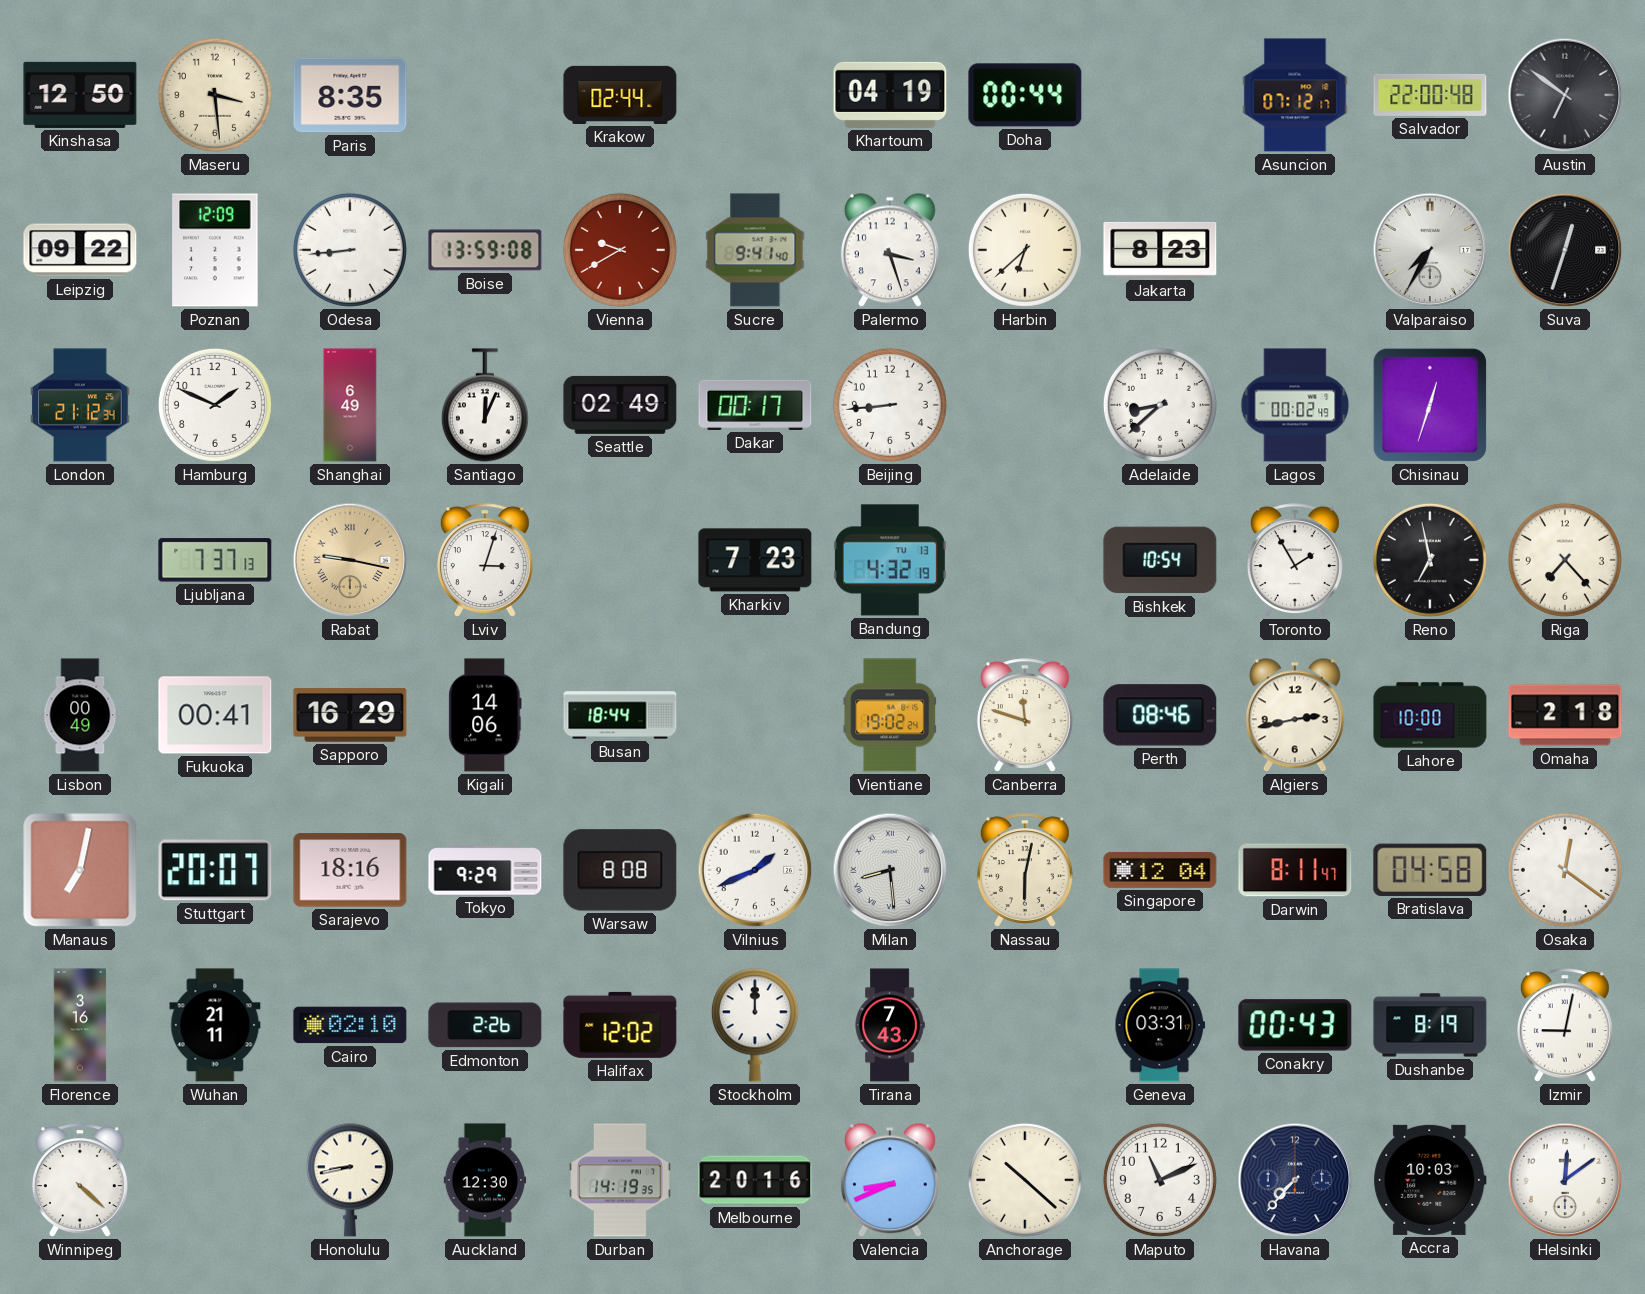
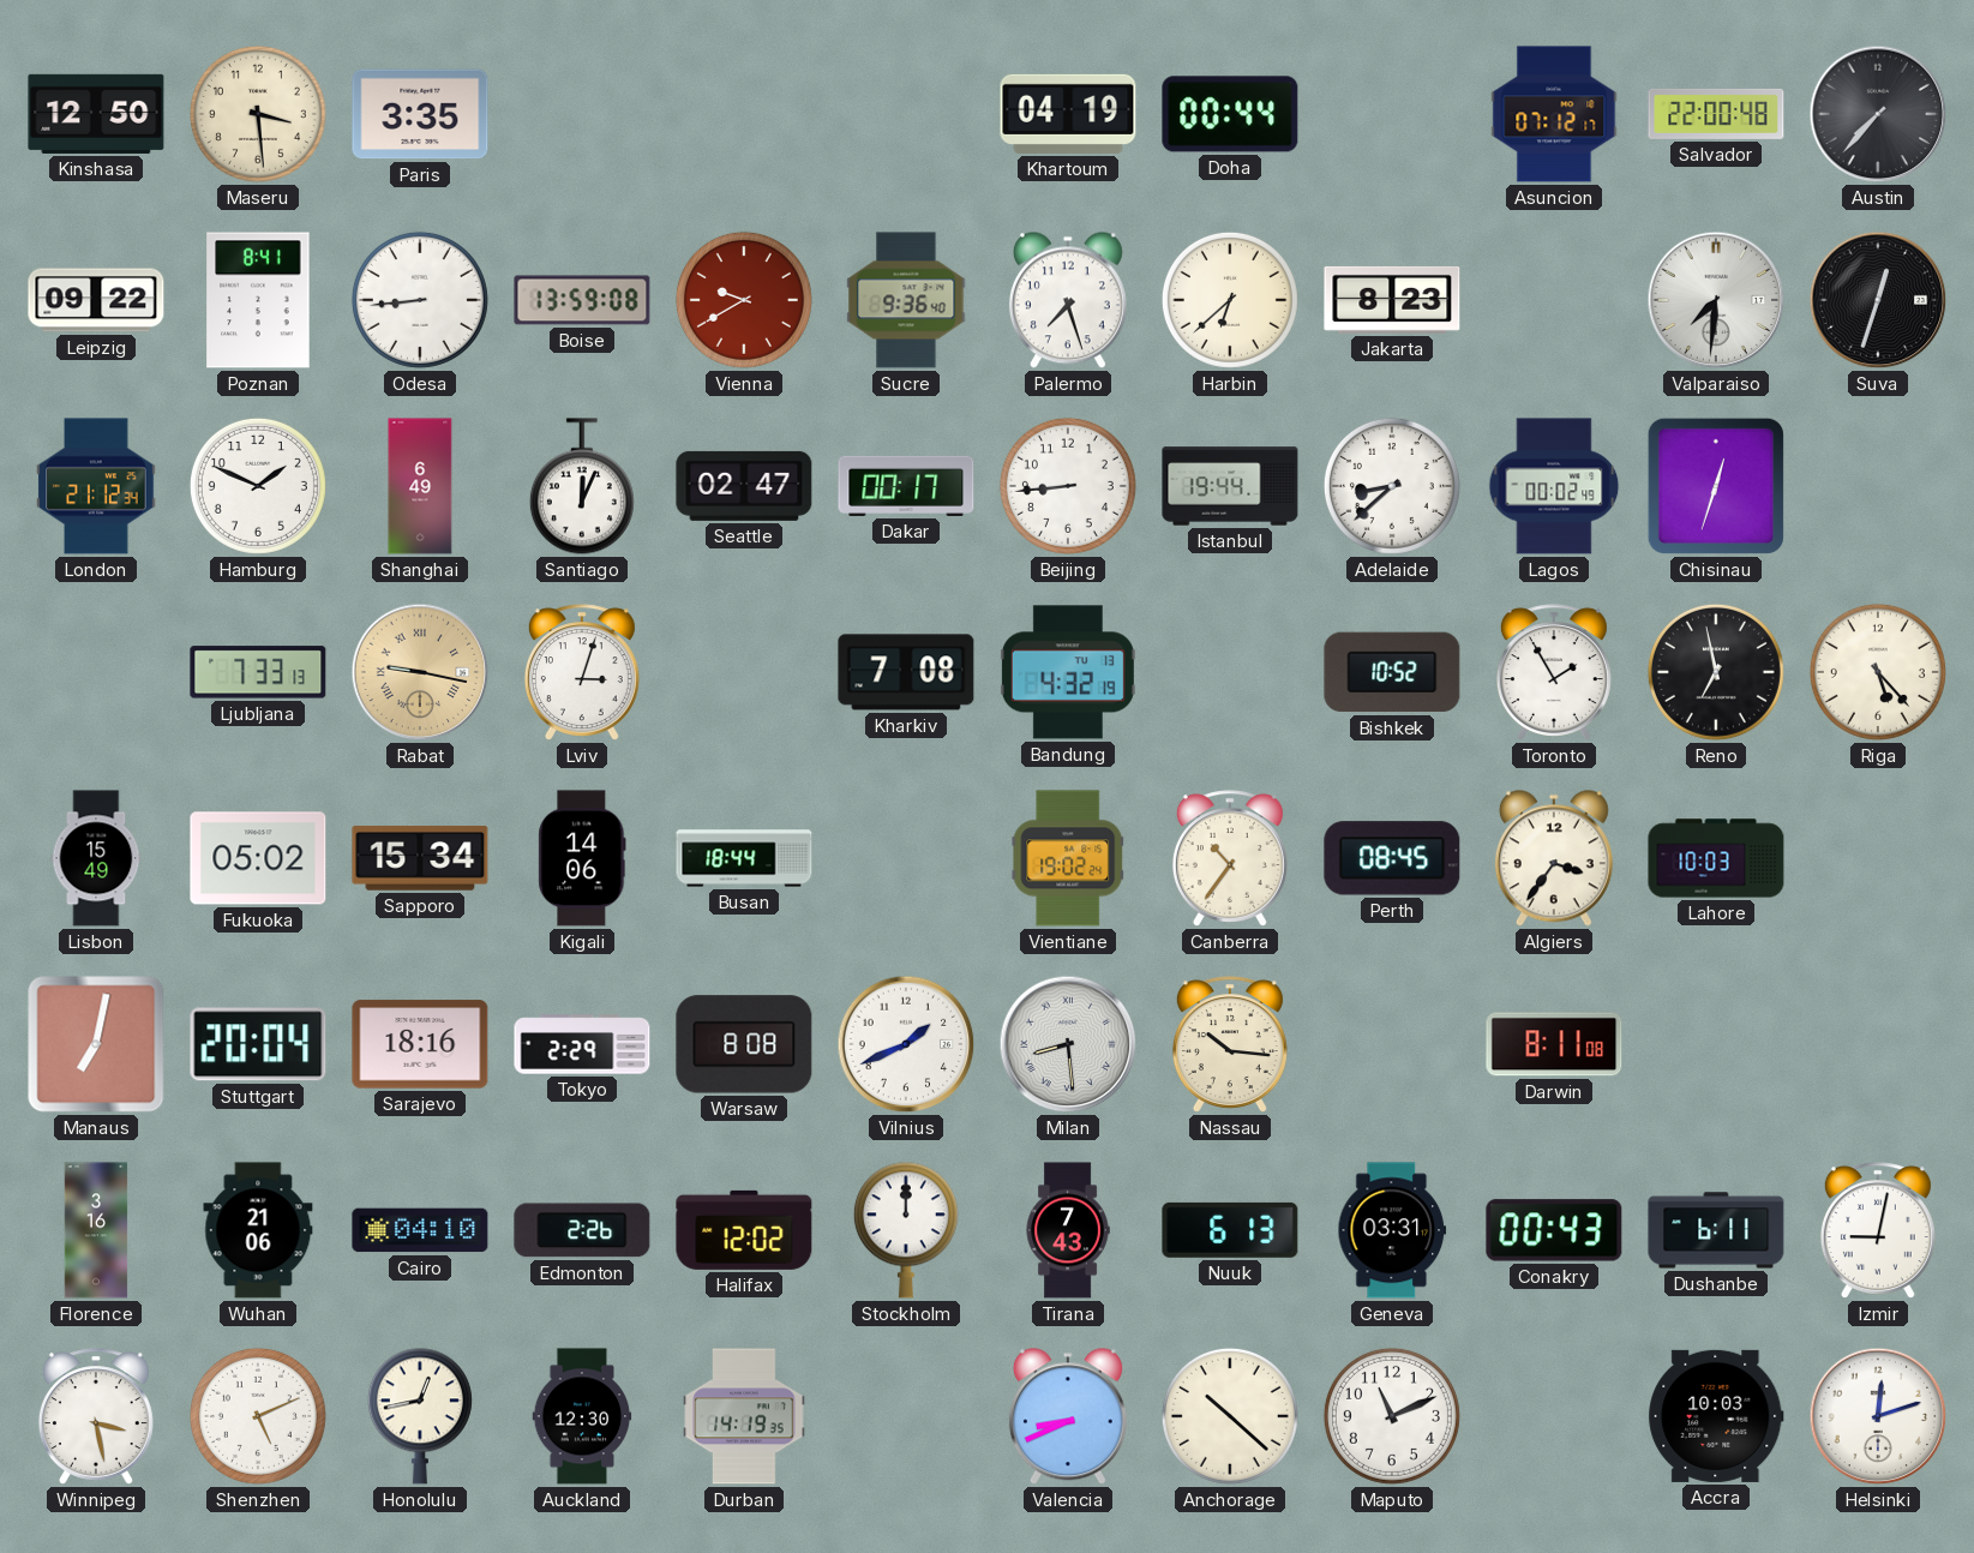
Paris: 8:35 -> 3:35
Krakow: 02:44 -> none
Austin: 6:51 -> 7:37
Poznan: 12:09 -> 8:41
Sucre: 9:41 -> 9:36
Palermo: 3:27 -> 7:27
Valparaiso: 7:35 -> 7:31
Seattle: 02:49 -> 02:47
Istanbul: none -> 19:44
Ljubljana: 7:37 -> 7:33
Kharkiv: 7:23 -> 7:08
Bishkek: 10:54 -> 10:52
Riga: 7:23 -> 5:23
Lisbon: 00:49 -> 15:49
Fukuoka: 00:41 -> 05:02
Sapporo: 16:29 -> 15:34
Canberra: 11:48 -> 10:36
Perth: 08:46 -> 08:45
Algiers: 2:43 -> 3:36
Lahore: 10:00 -> 10:03
Omaha: 2:18 -> none
Stuttgart: 20:07 -> 20:04
Tokyo: 9:29 -> 2:29
Nassau: 6:02 -> 10:16
Singapore: 12:04 -> none
Darwin: 8:11:47 -> 8:11:08
Bratislava: 04:58 -> none
Osaka: 12:21 -> none
Wuhan: 21:11 -> 21:06
Cairo: 02:10 -> 04:10
Nuuk: none -> 6:13
Dushanbe: 8:19 -> 6:11
Winnipeg: 4:22 -> 3:28
Shenzhen: none -> 5:11
Honolulu: 8:43 -> 12:43
Melbourne: 20:16 -> none
Havana: 7:37 -> none
Helsinki: 12:09 -> 12:12
